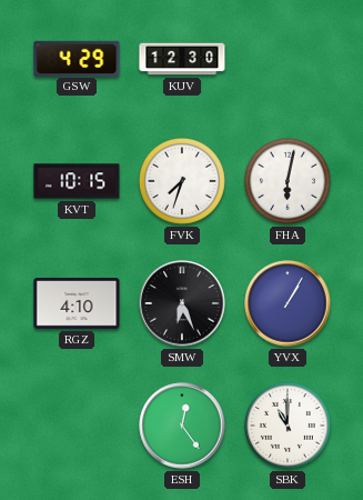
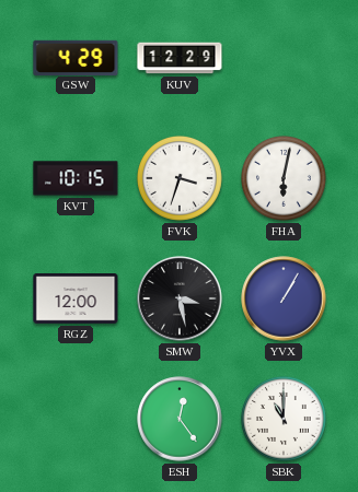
KUV: 12:30 -> 12:29
FVK: 7:33 -> 3:33
RGZ: 4:10 -> 12:00
SMW: 6:26 -> 3:28
